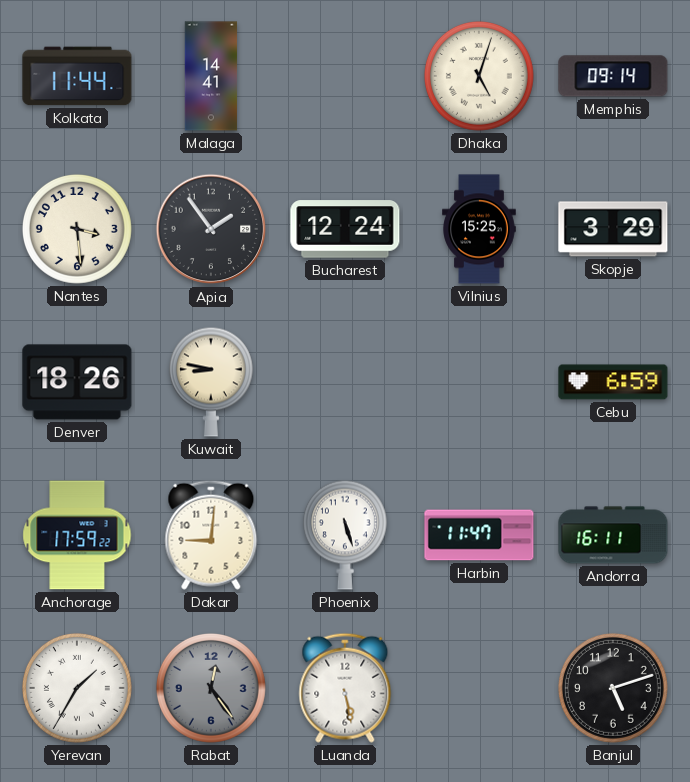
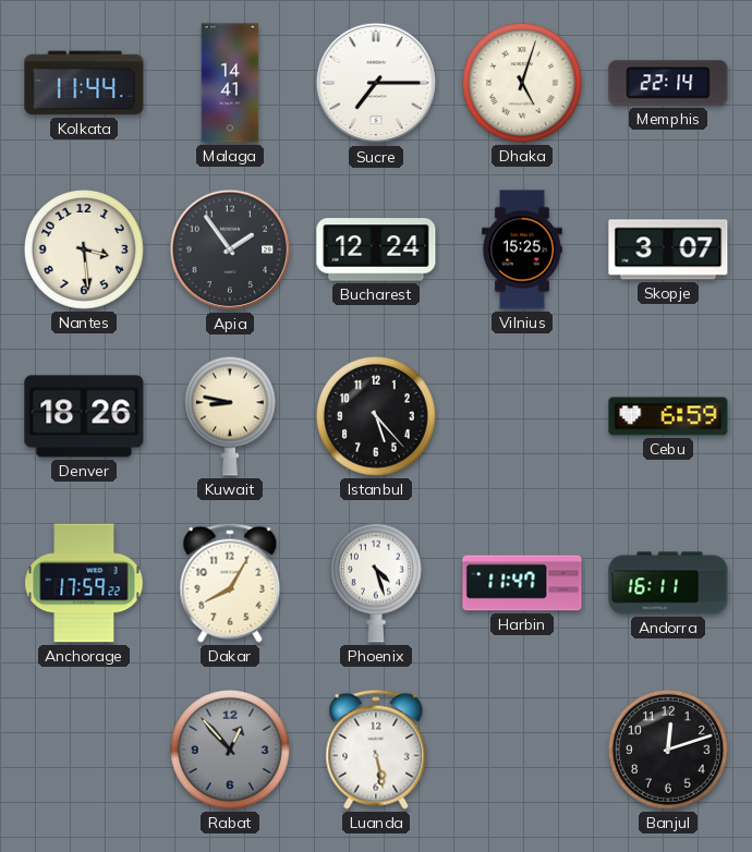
Sucre: none -> 7:15
Memphis: 09:14 -> 22:14
Skopje: 3:29 -> 3:07
Istanbul: none -> 5:23
Dakar: 9:01 -> 8:05
Phoenix: 5:27 -> 4:27
Yerevan: 1:35 -> none
Rabat: 12:24 -> 12:53
Banjul: 5:12 -> 12:12
